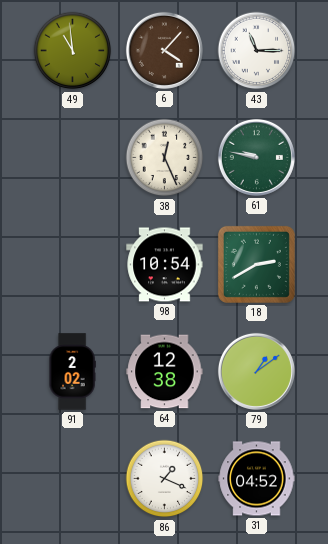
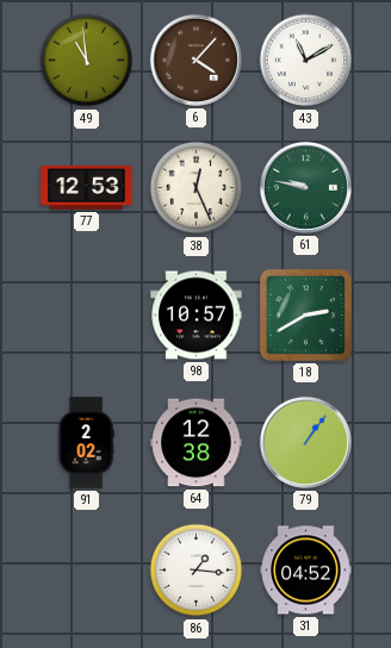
43: 11:15 -> 11:10
77: none -> 12:53
98: 10:54 -> 10:57
79: 1:09 -> 1:06
86: 1:19 -> 1:16
